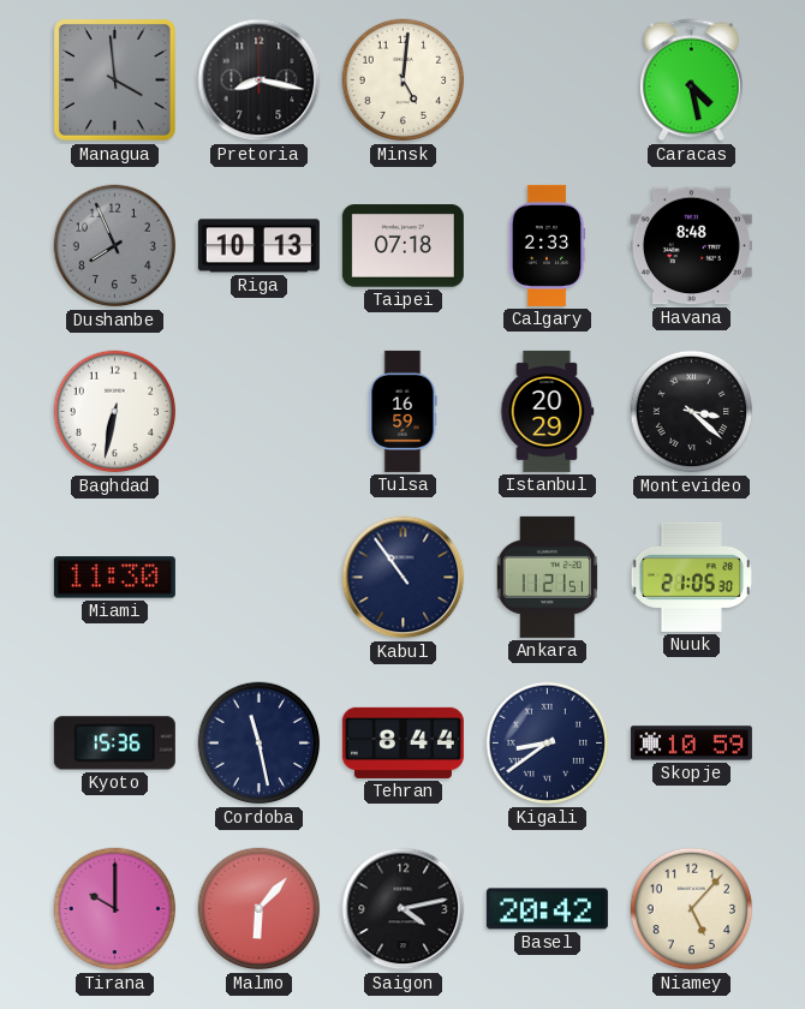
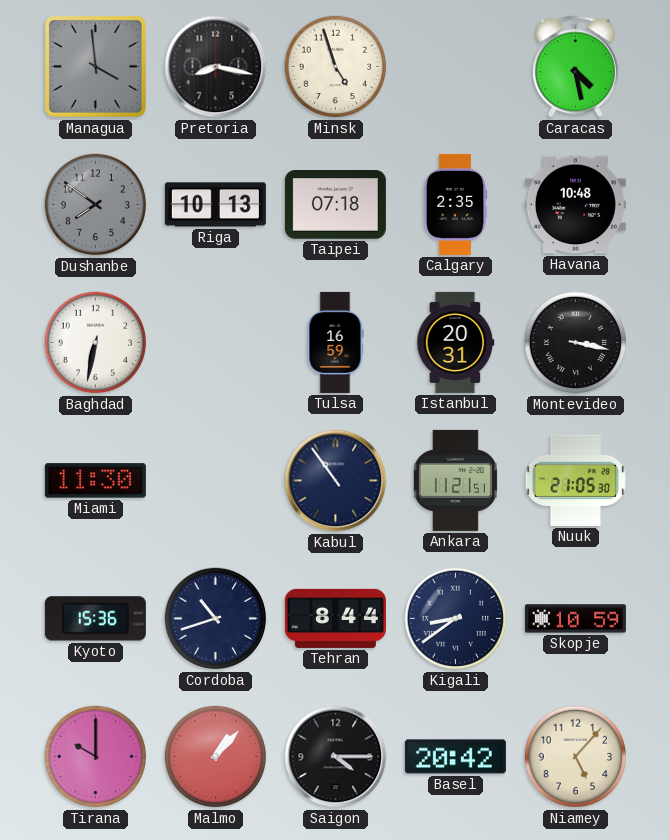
Minsk: 5:01 -> 4:57
Dushanbe: 7:56 -> 7:51
Calgary: 2:33 -> 2:35
Havana: 8:48 -> 10:48
Istanbul: 20:29 -> 20:31
Montevideo: 3:22 -> 3:17
Cordoba: 11:28 -> 10:42
Malmo: 6:07 -> 1:07
Saigon: 4:13 -> 4:15
